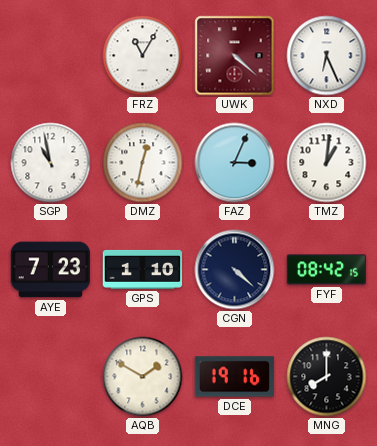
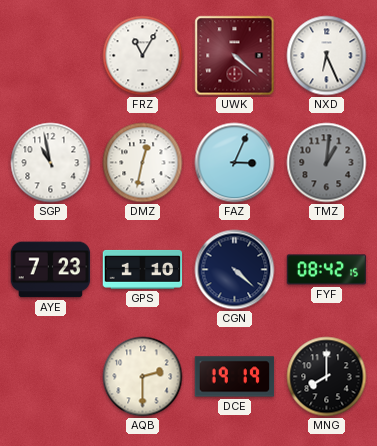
TMZ dial: white -> grey
AQB: 1:50 -> 2:30
DCE: 19:16 -> 19:19
